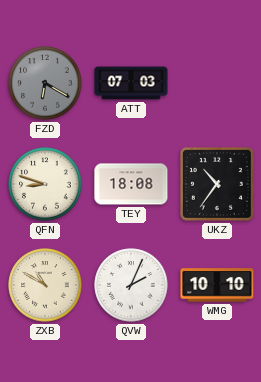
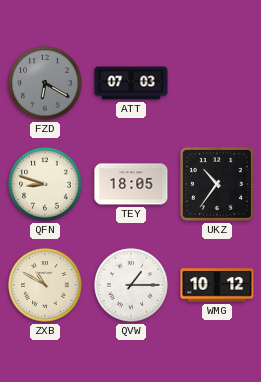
TEY: 18:08 -> 18:05
QVW: 2:04 -> 1:15
WMG: 10:10 -> 10:12
